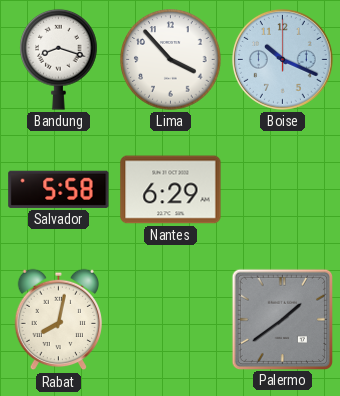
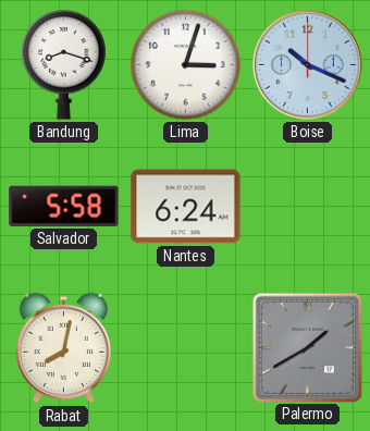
Lima: 3:53 -> 3:03
Nantes: 6:29 -> 6:24
Palermo: 1:39 -> 1:40
